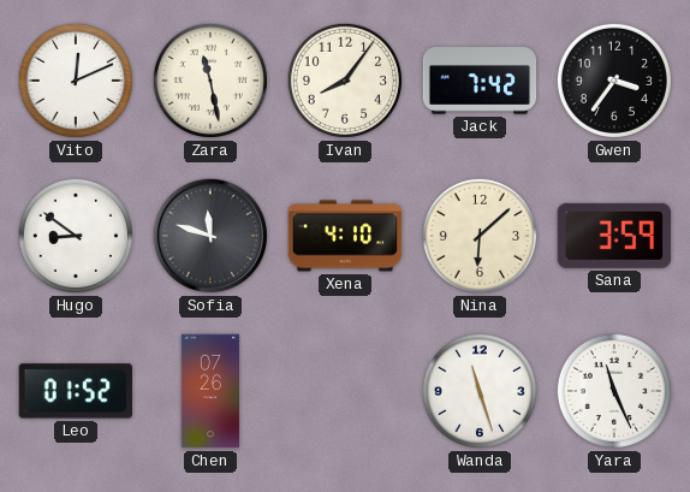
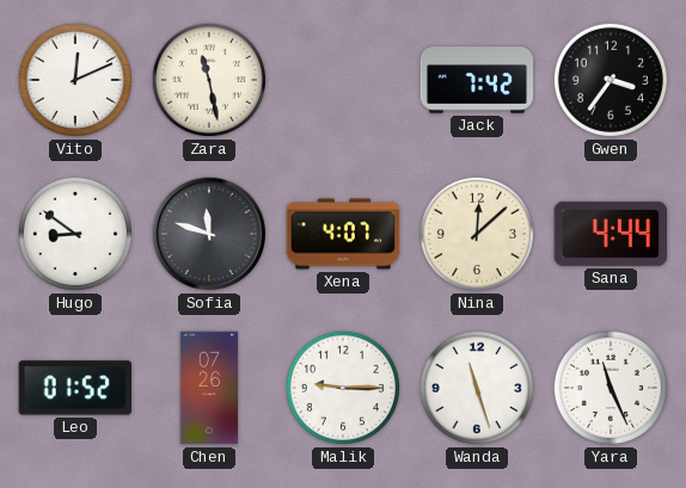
Ivan: 8:06 -> none
Xena: 4:10 -> 4:07
Nina: 6:08 -> 12:08
Sana: 3:59 -> 4:44
Malik: none -> 9:15
